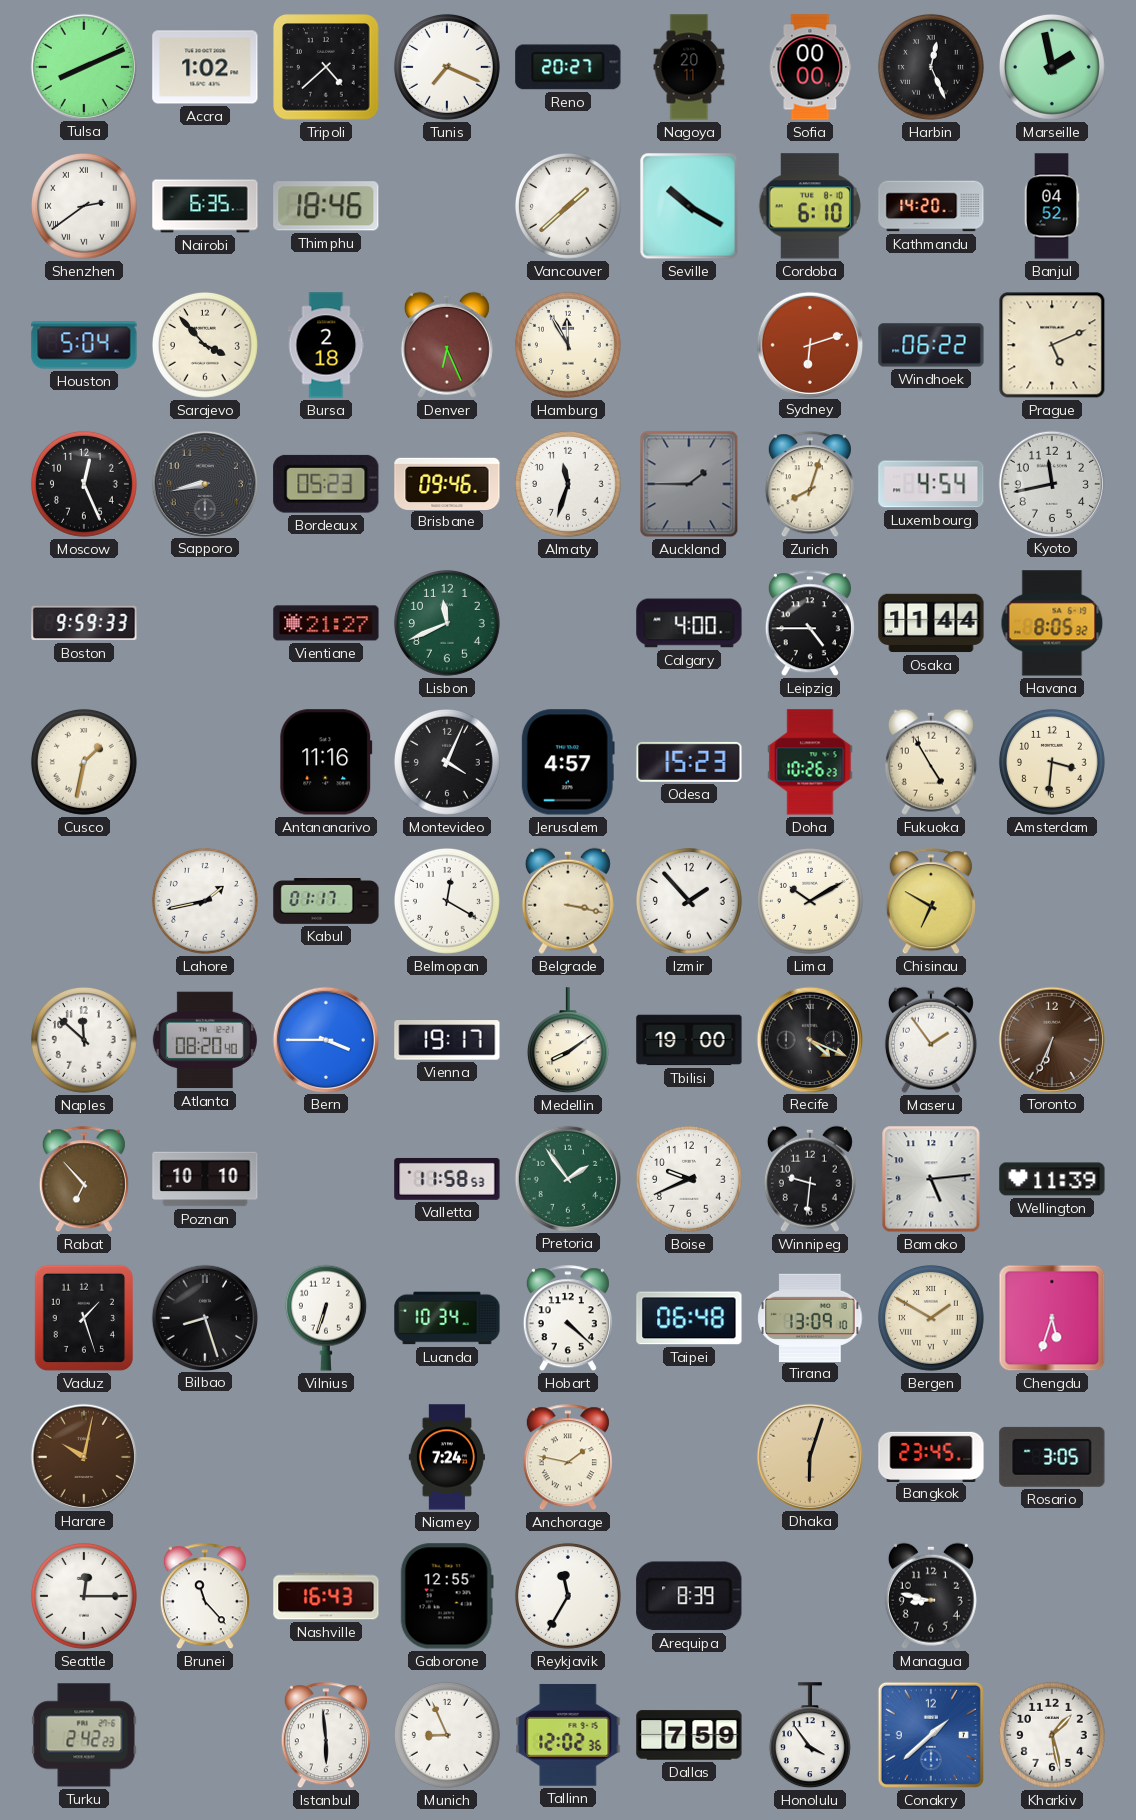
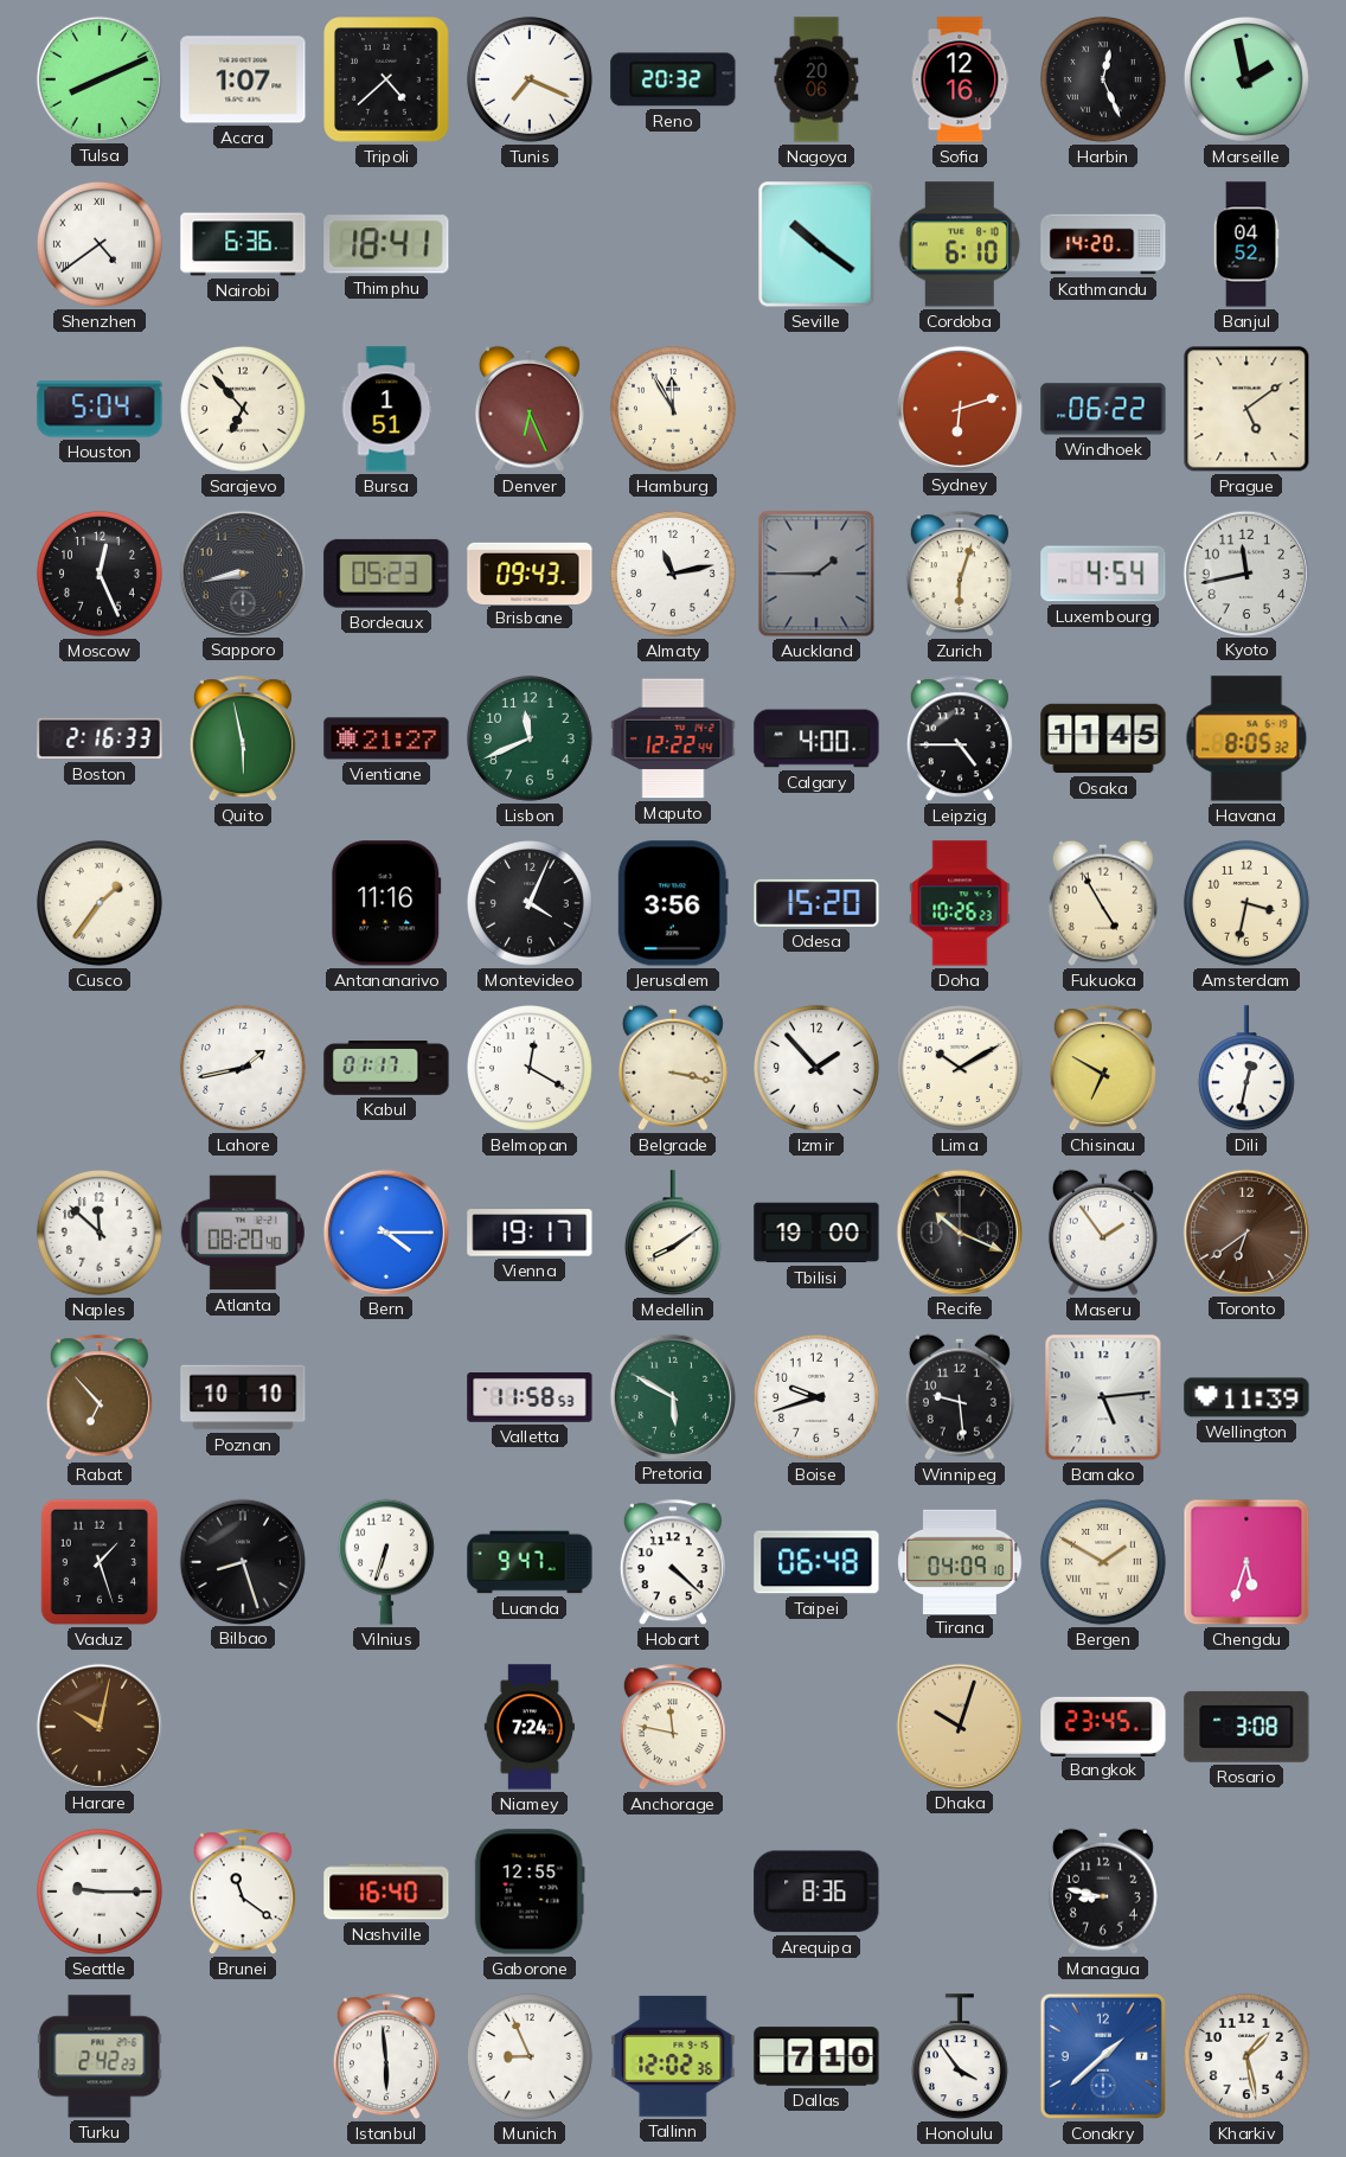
Accra: 1:02 -> 1:07
Reno: 20:27 -> 20:32
Nagoya: 20:11 -> 20:06
Sofia: 00:00 -> 12:16
Shenzhen: 2:39 -> 4:39
Nairobi: 6:35 -> 6:36
Thimphu: 18:46 -> 18:41
Vancouver: 1:38 -> none
Seville: 10:20 -> 10:21
Sarajevo: 3:53 -> 6:53
Bursa: 2:18 -> 1:51
Prague: 5:11 -> 5:09
Brisbane: 09:46 -> 09:43
Almaty: 11:33 -> 11:13
Zurich: 8:03 -> 6:03
Boston: 9:59 -> 2:16
Quito: none -> 5:58
Maputo: none -> 12:22
Osaka: 11:44 -> 11:45
Cusco: 1:32 -> 1:36
Jerusalem: 4:57 -> 3:56
Odesa: 15:23 -> 15:20
Amsterdam: 3:31 -> 3:32
Dili: none -> 12:32
Bern: 3:45 -> 4:15
Recife: 4:19 -> 10:19
Toronto: 6:34 -> 6:39
Pretoria: 1:54 -> 5:50
Boise: 9:41 -> 9:42
Winnipeg: 9:31 -> 9:29
Luanda: 10:34 -> 9:47
Tirana: 13:09 -> 04:09
Anchorage: 1:47 -> 11:47
Dhaka: 6:03 -> 10:03
Rosario: 3:05 -> 3:08
Seattle: 12:15 -> 9:15
Brunei: 11:23 -> 11:21
Nashville: 16:43 -> 16:40
Reykjavik: 11:35 -> none
Arequipa: 8:39 -> 8:36
Dallas: 7:59 -> 7:10
